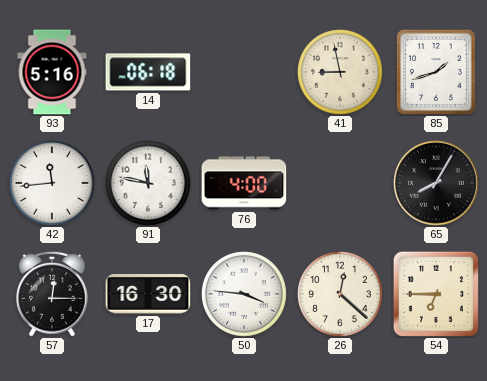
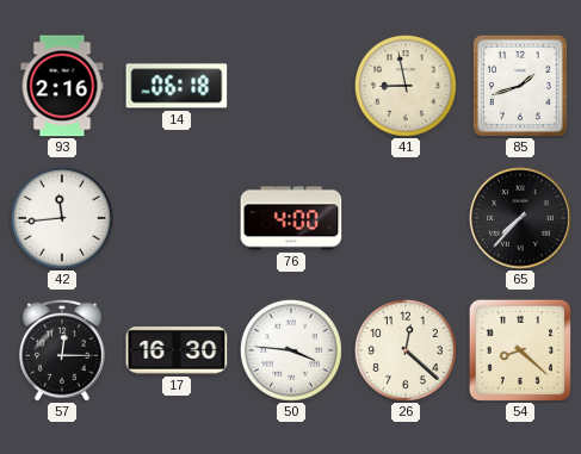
93: 5:16 -> 2:16
91: 11:47 -> none
65: 8:05 -> 7:37
54: 6:45 -> 8:22
